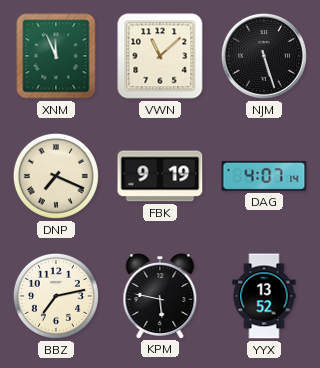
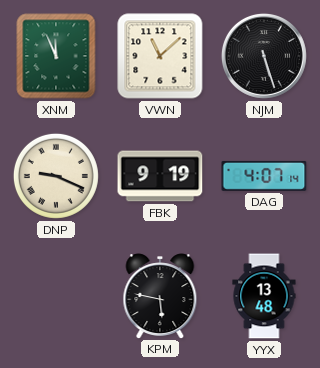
DNP: 7:19 -> 9:19
BBZ: 7:13 -> none
YYX: 13:52 -> 13:48
